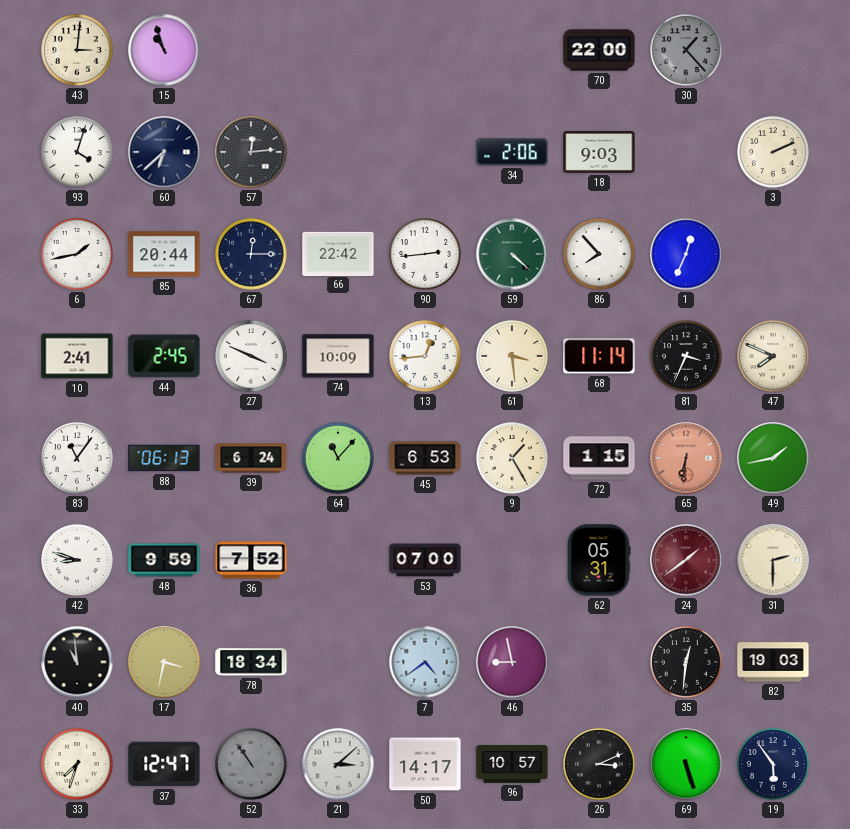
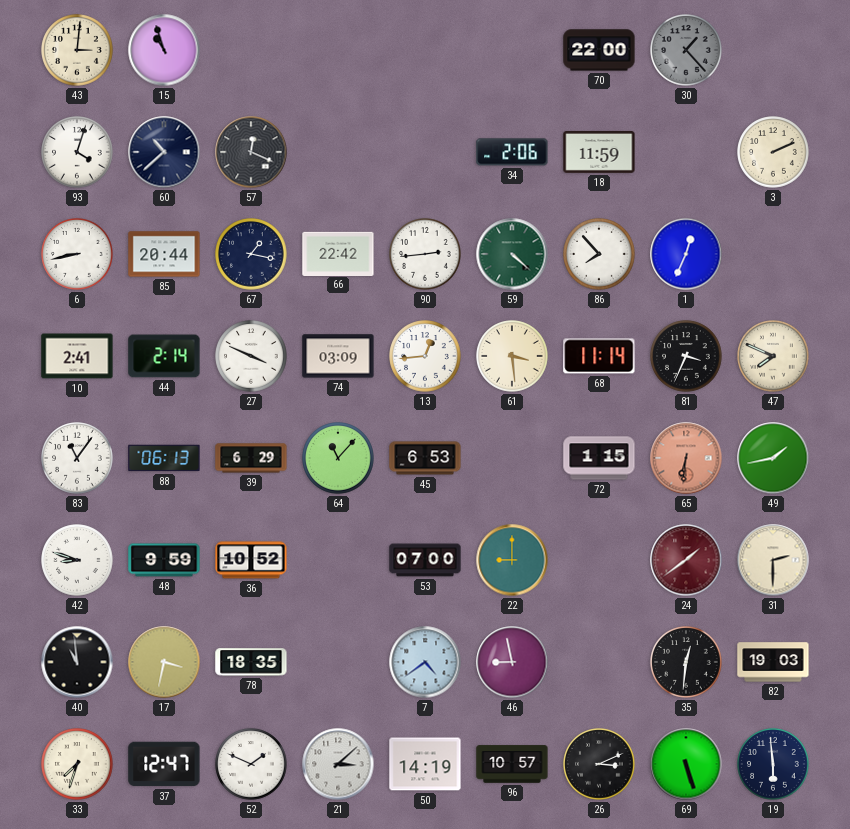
60: 6:38 -> 10:38
57: 12:14 -> 12:19
18: 9:03 -> 11:59
6: 1:43 -> 8:43
67: 12:15 -> 1:17
44: 2:45 -> 2:14
74: 10:09 -> 03:09
39: 6:24 -> 6:29
9: 1:25 -> none
36: 7:52 -> 10:52
22: none -> 9:00
62: 05:31 -> none
78: 18:34 -> 18:35
52: 10:54 -> 1:49
52 dial: grey -> white
50: 14:17 -> 14:19
19: 5:54 -> 5:59
